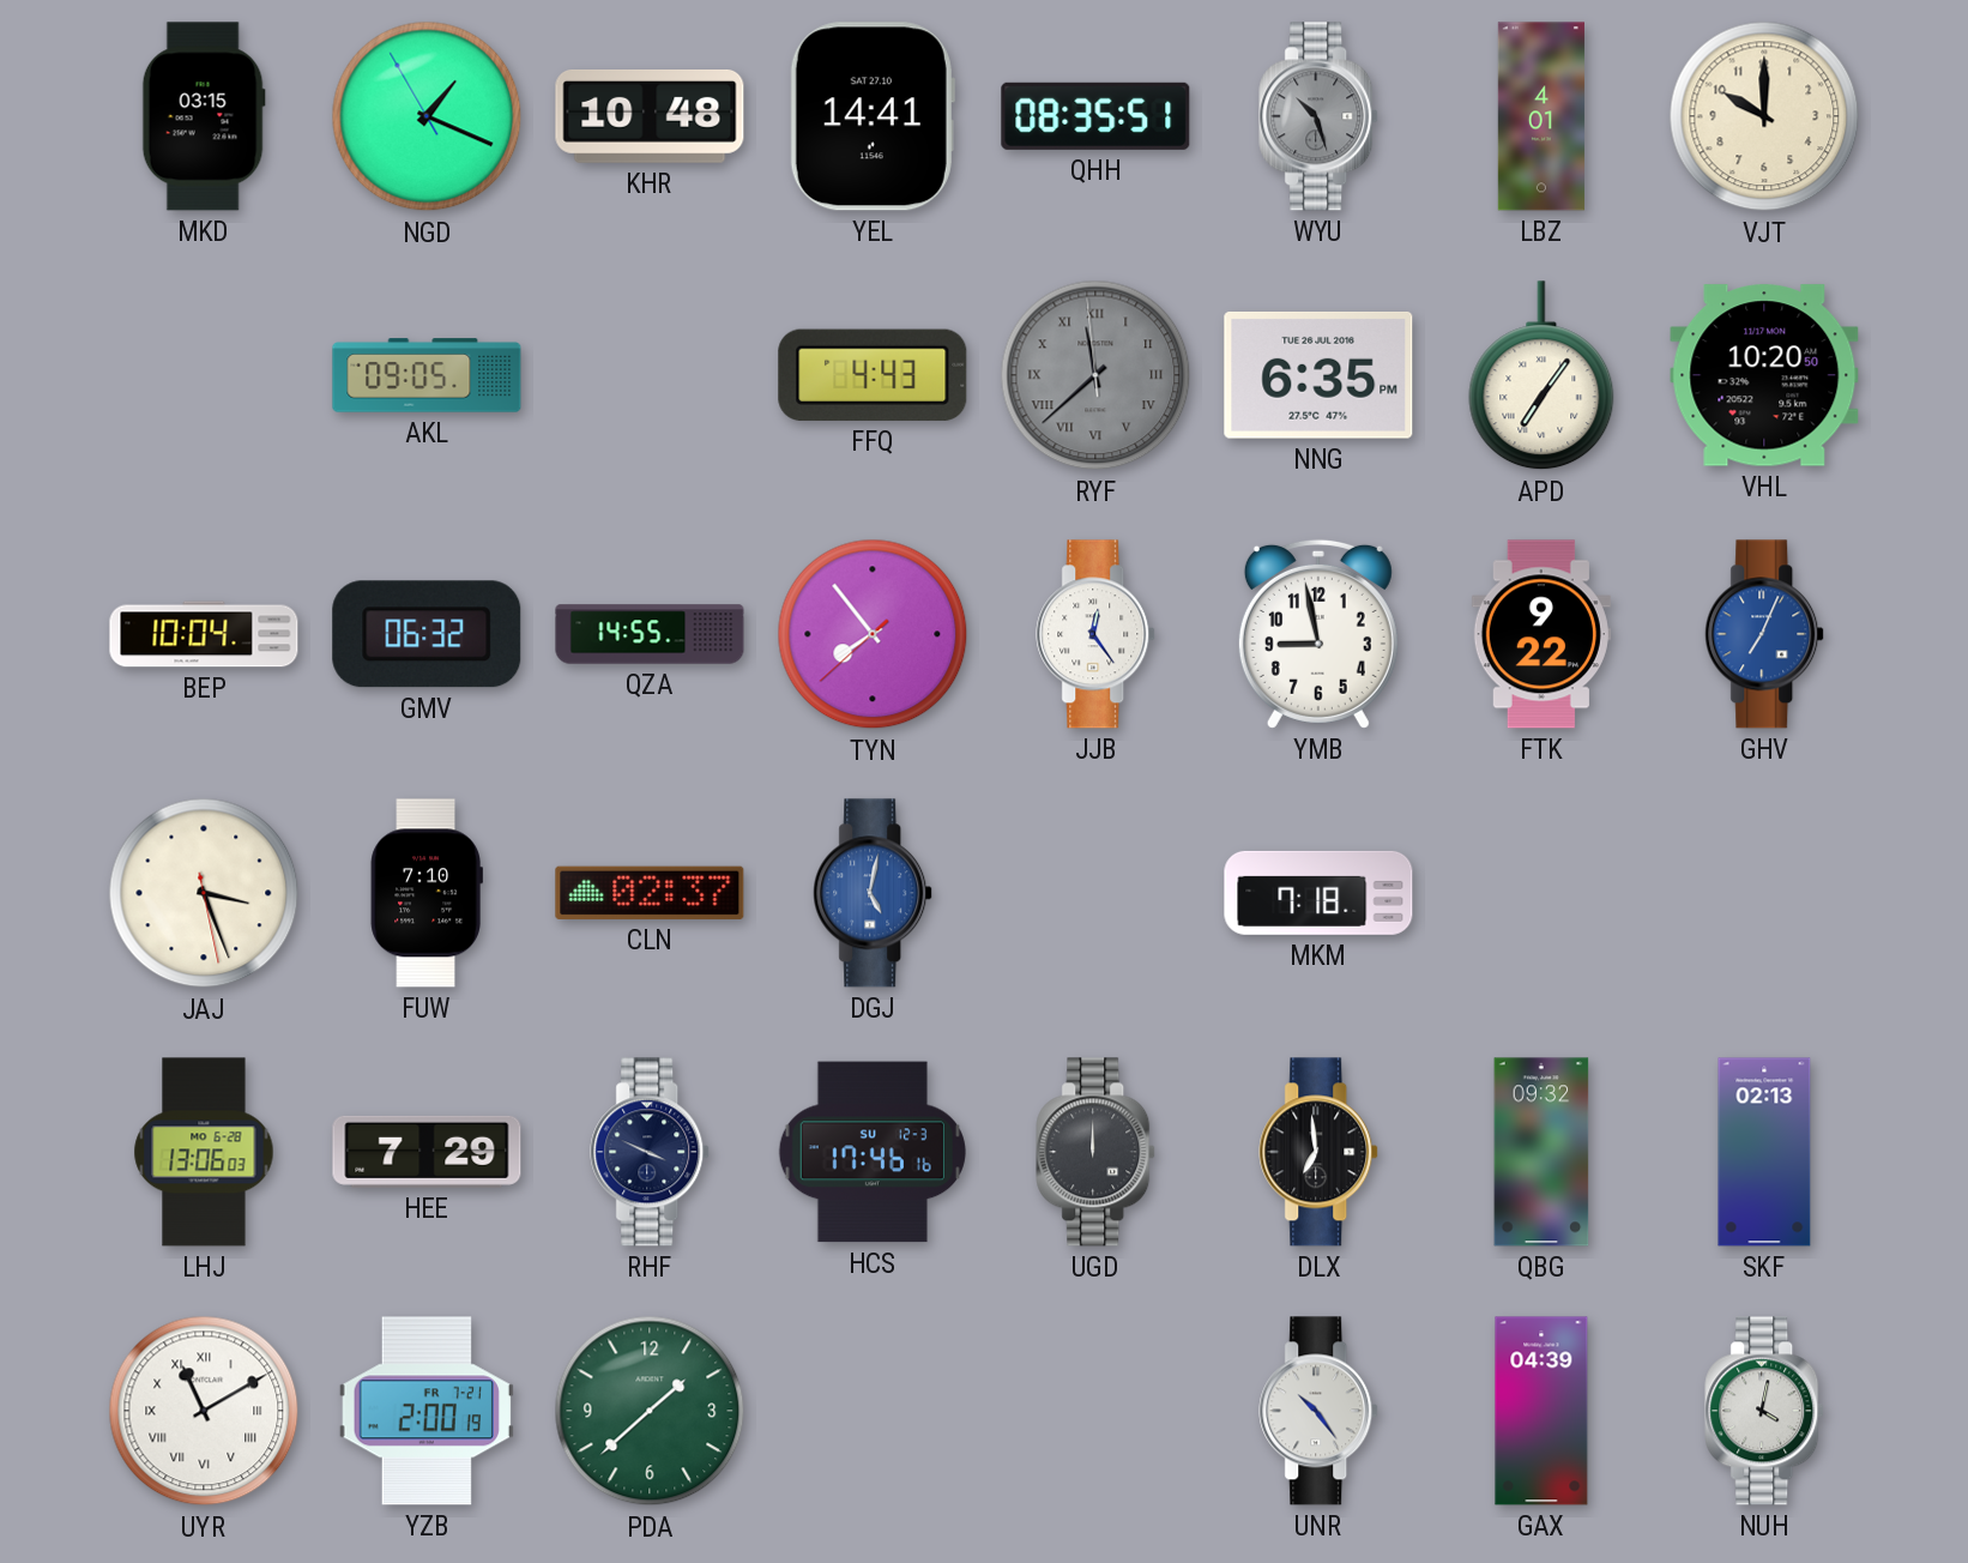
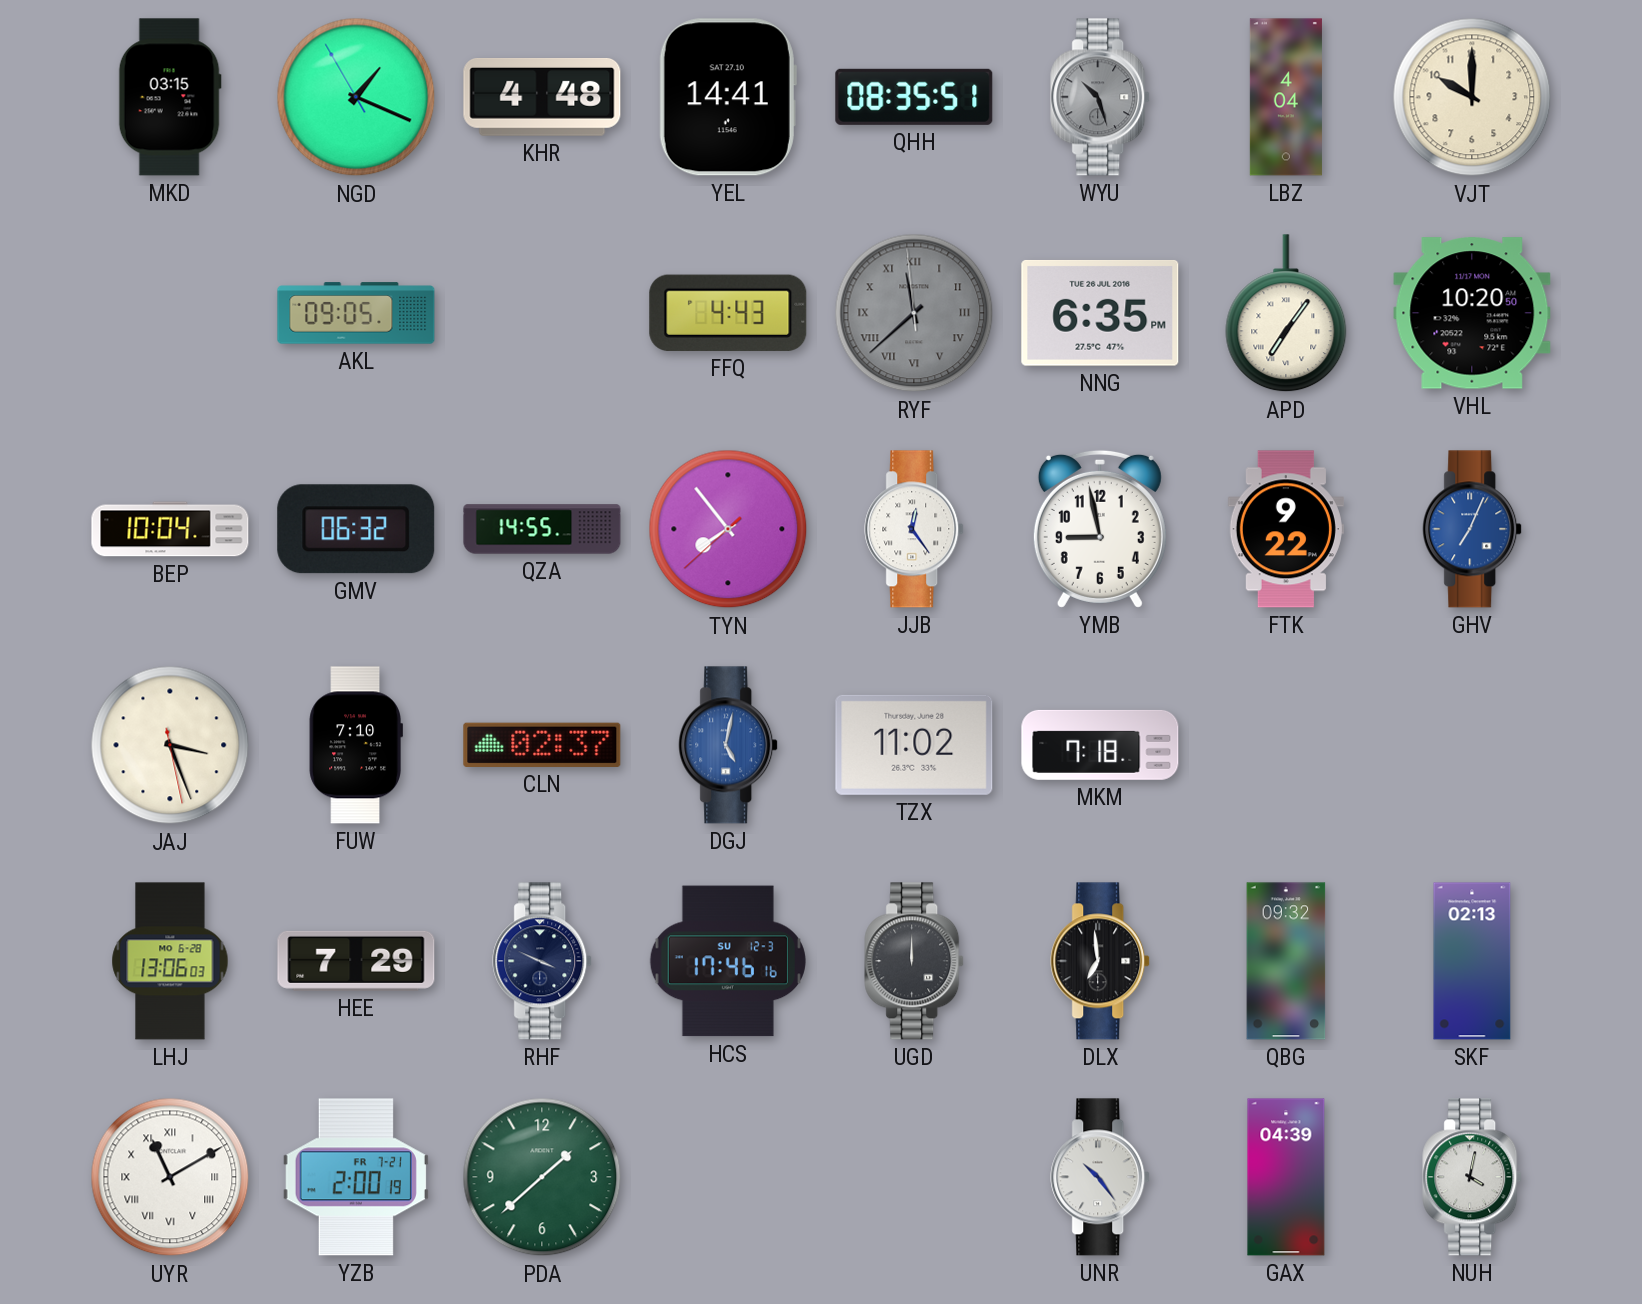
KHR: 10:48 -> 4:48
LBZ: 4:01 -> 4:04
TZX: none -> 11:02
